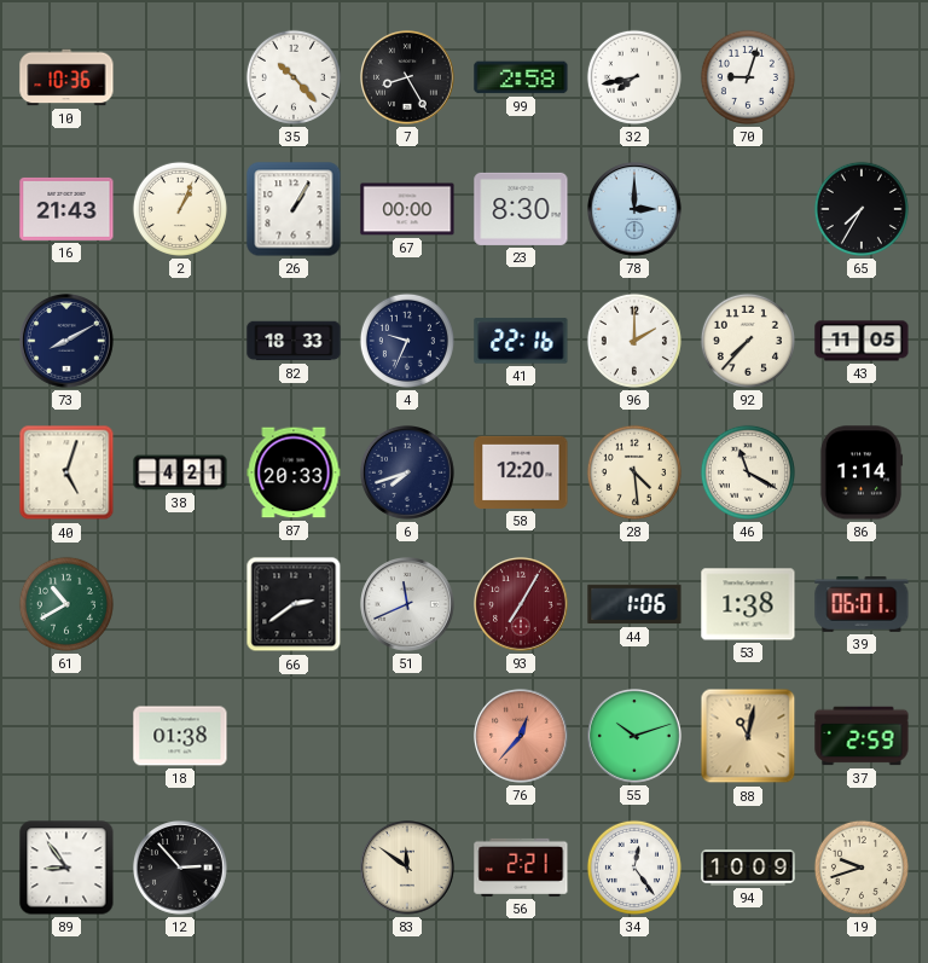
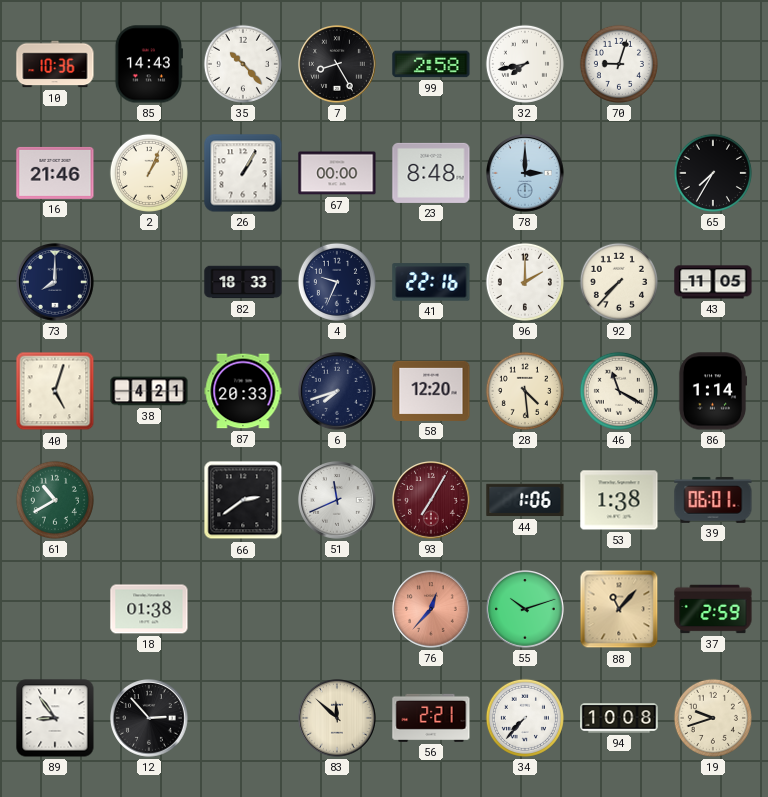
85: none -> 14:43
16: 21:43 -> 21:46
23: 8:30 -> 8:48
73: 8:10 -> 8:00
88: 11:02 -> 11:07
83: 11:51 -> 11:52
34: 12:24 -> 7:37
94: 10:09 -> 10:08
